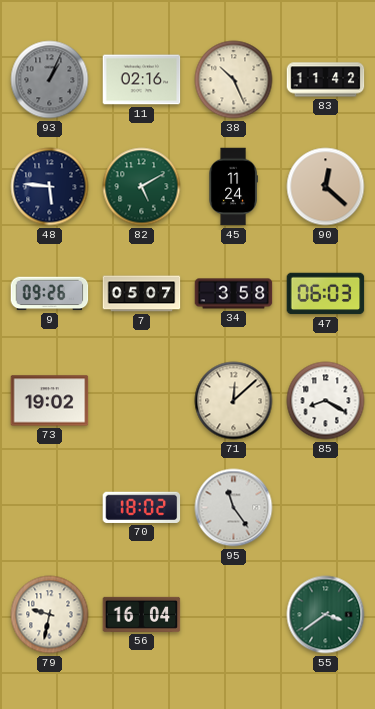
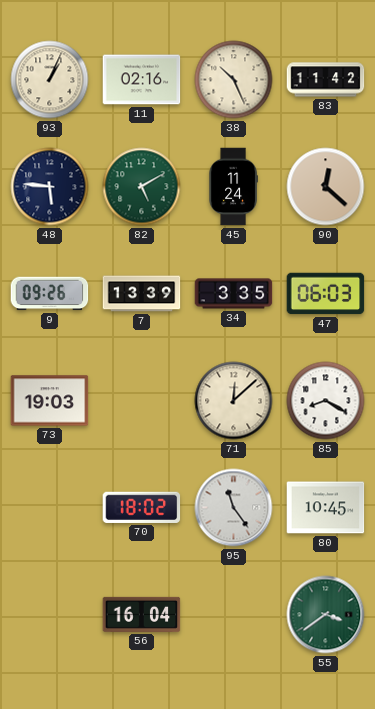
93 dial: grey -> cream
7: 05:07 -> 13:39
34: 3:58 -> 3:35
73: 19:02 -> 19:03
80: none -> 10:45
79: 9:32 -> none
